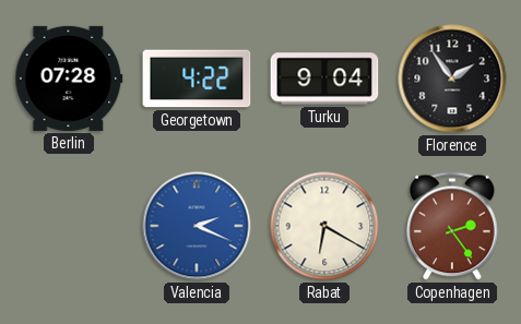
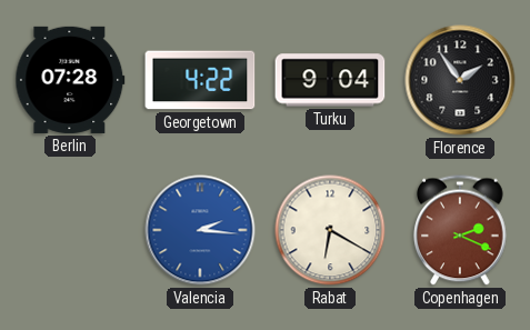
Valencia: 2:19 -> 2:16
Copenhagen: 2:24 -> 2:19
